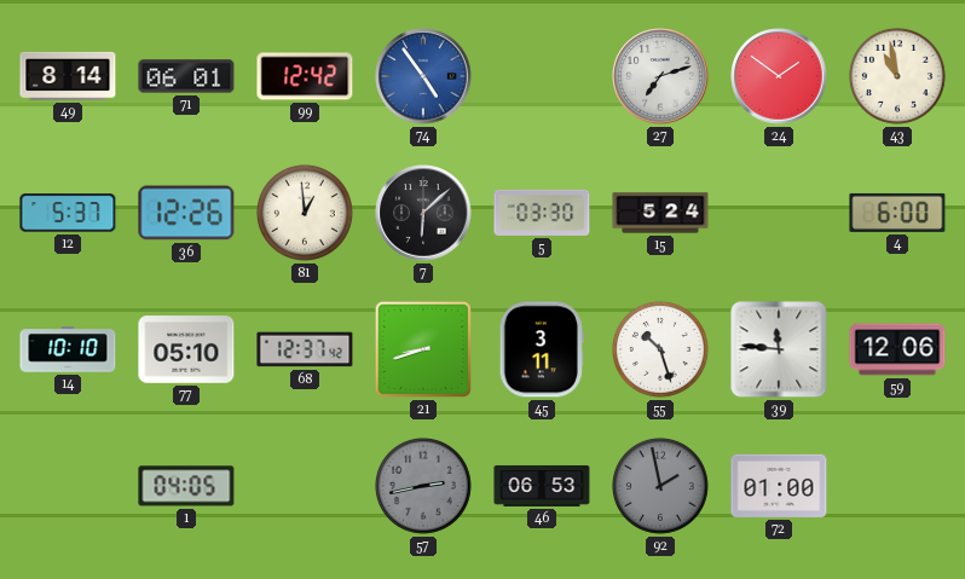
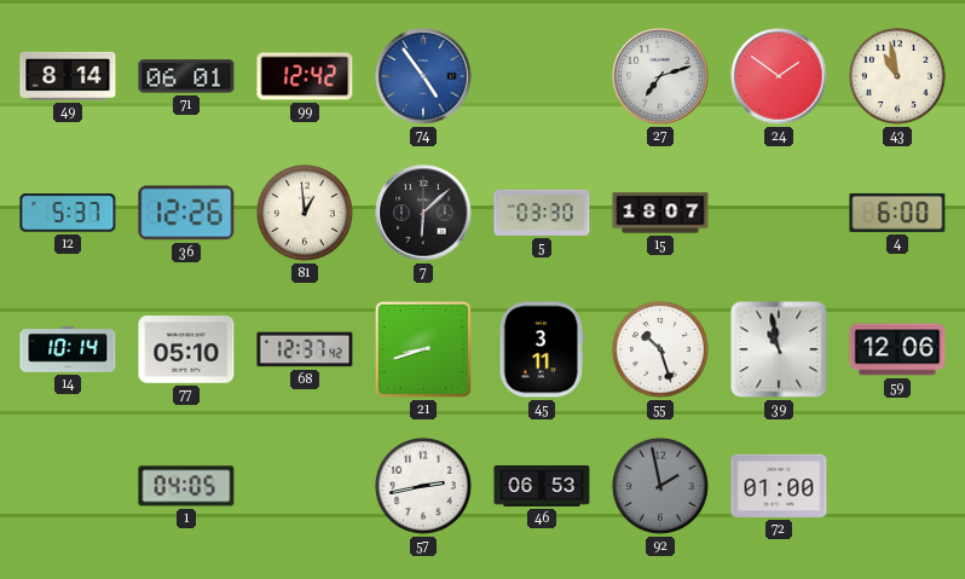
15: 5:24 -> 18:07
14: 10:10 -> 10:14
39: 11:46 -> 10:58
57 dial: grey -> white
